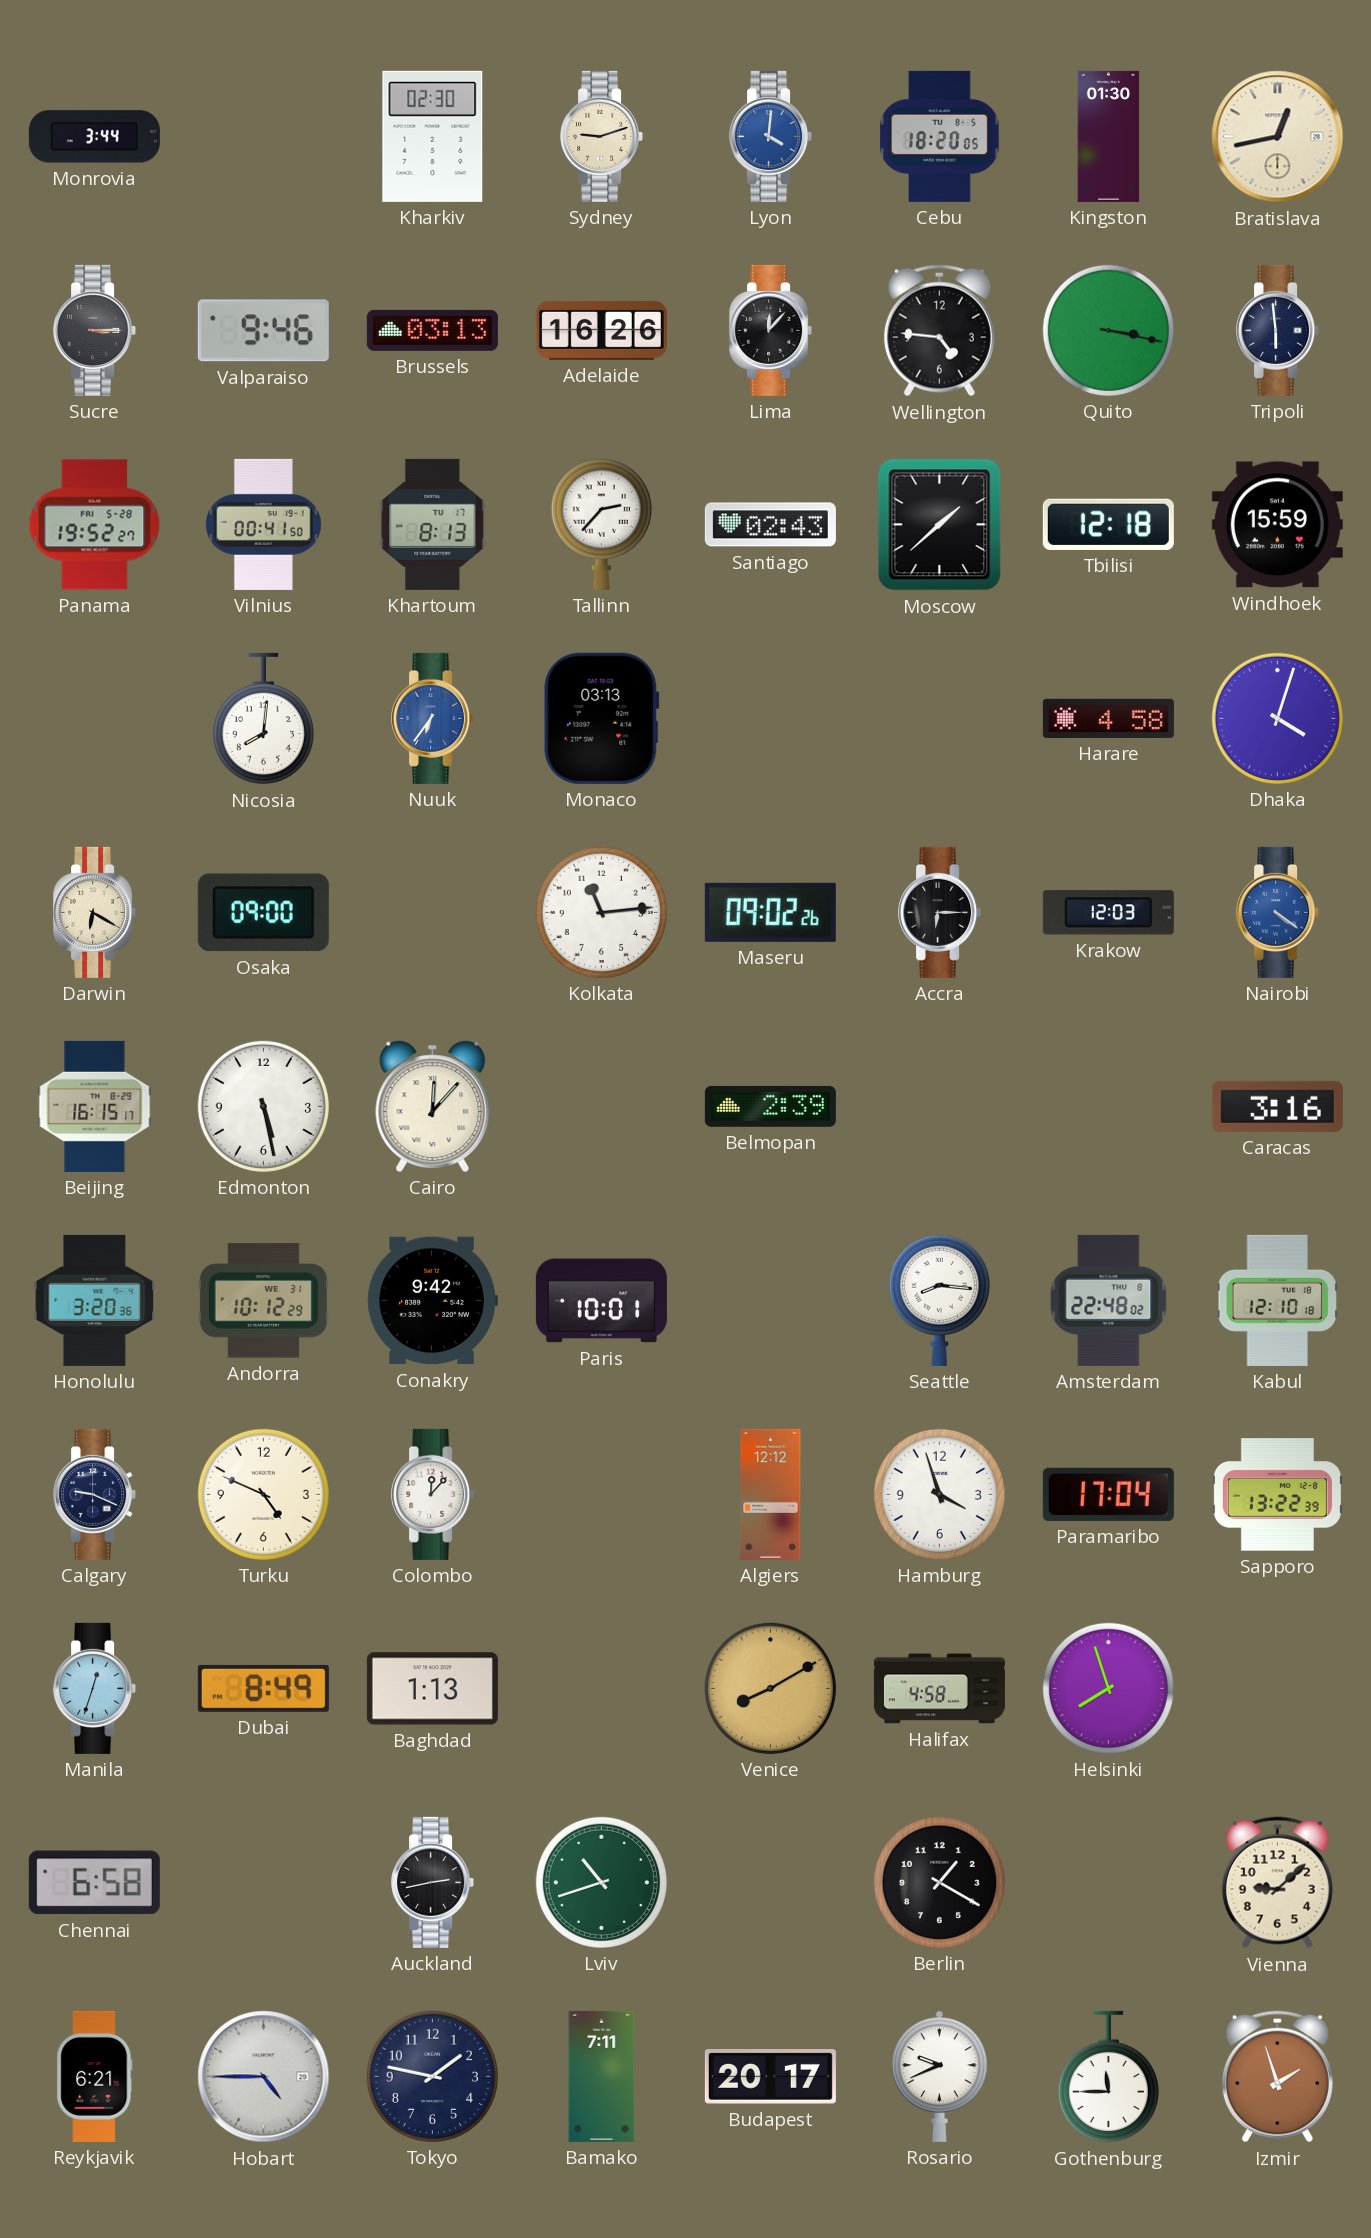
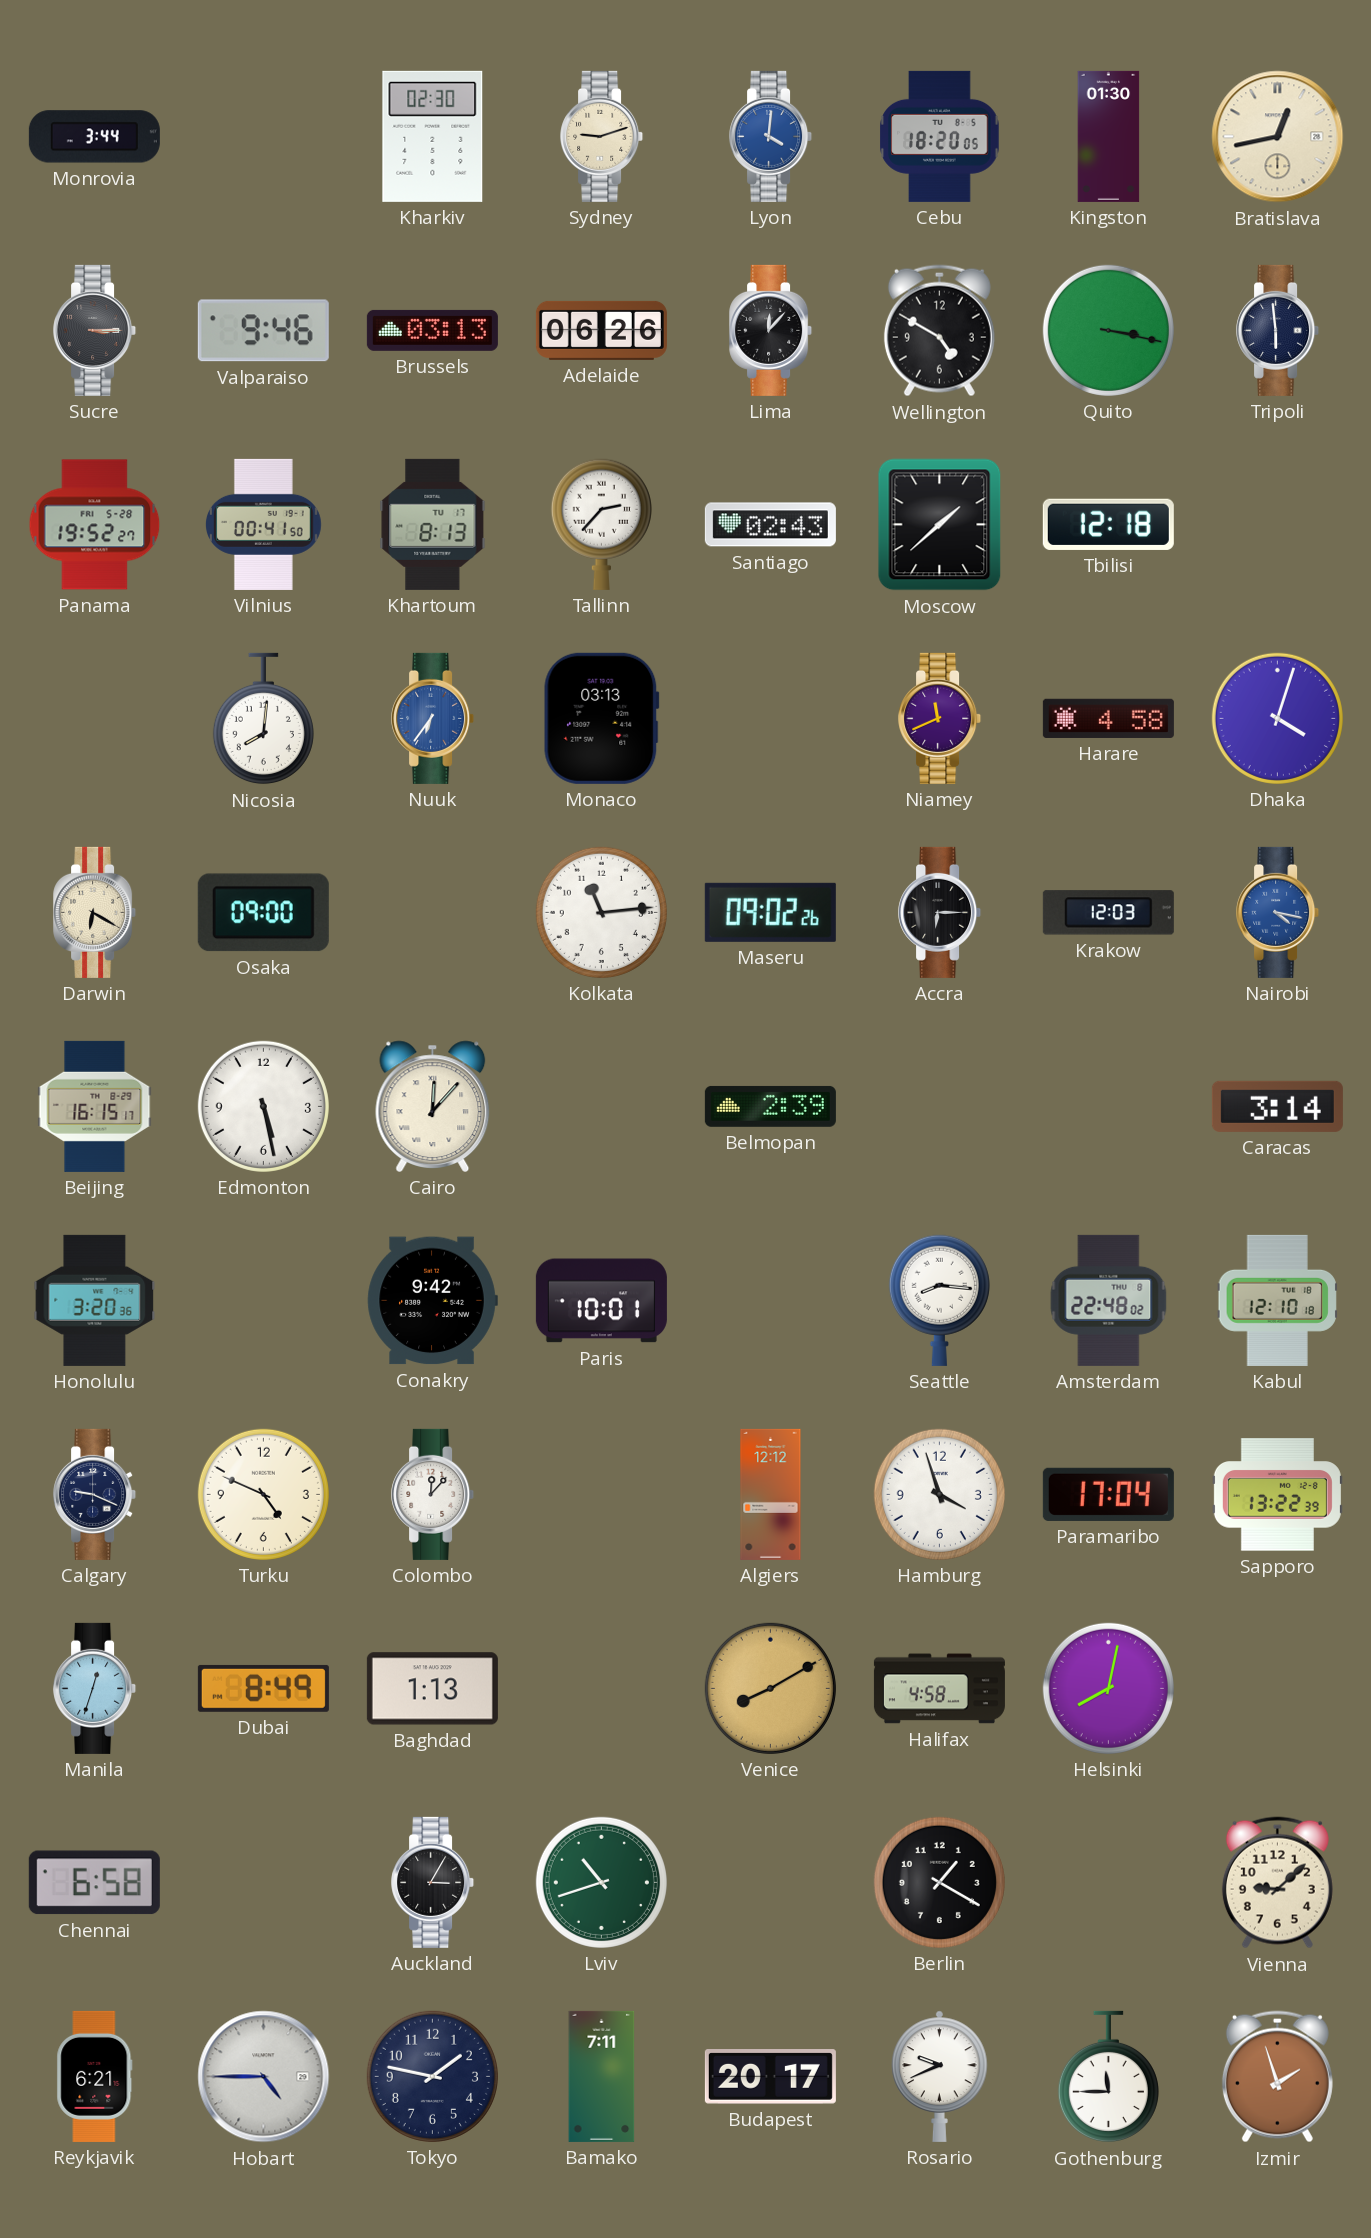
Adelaide: 16:26 -> 06:26
Wellington: 4:46 -> 4:50
Windhoek: 15:59 -> none
Niamey: none -> 11:41
Nairobi: 4:21 -> 4:17
Caracas: 3:16 -> 3:14
Andorra: 10:12 -> none
Helsinki: 7:57 -> 8:02
Auckland: 2:43 -> 3:05
